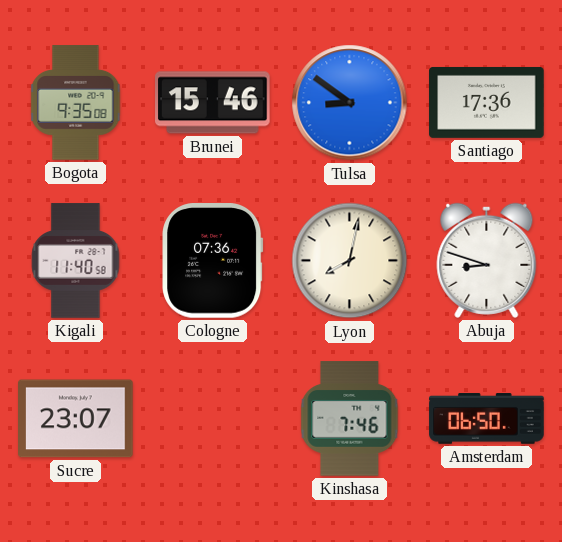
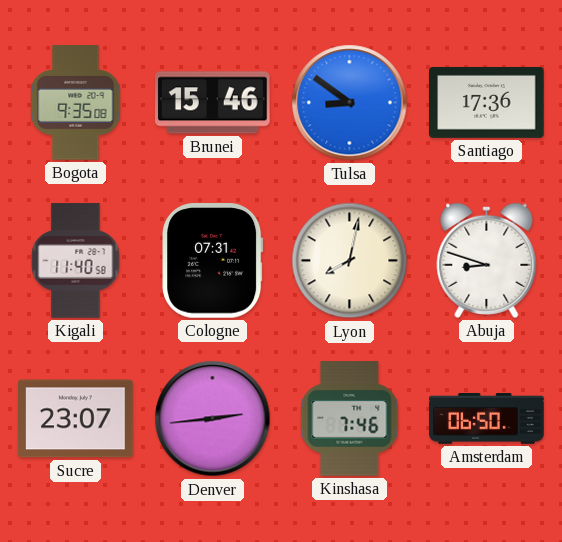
Cologne: 07:36 -> 07:31
Denver: none -> 2:44
